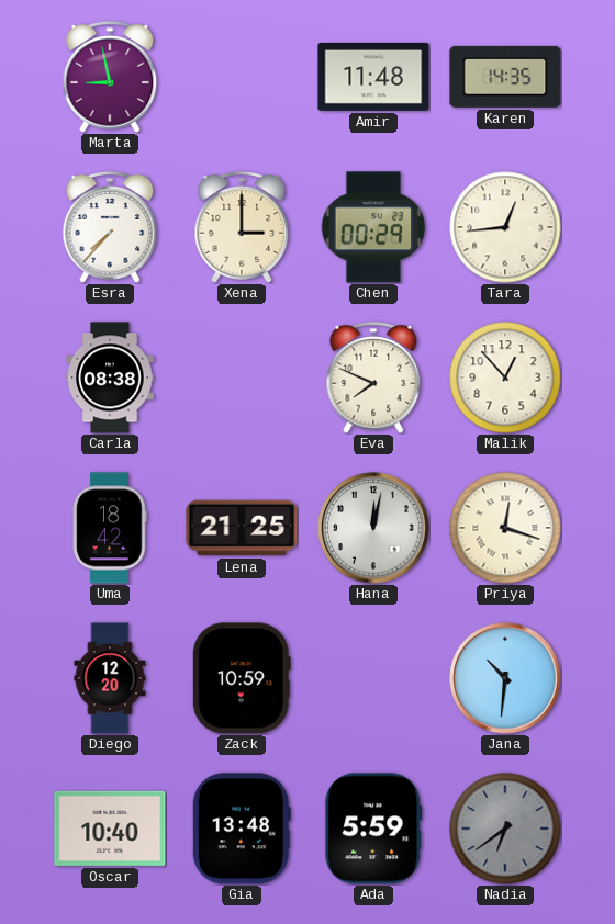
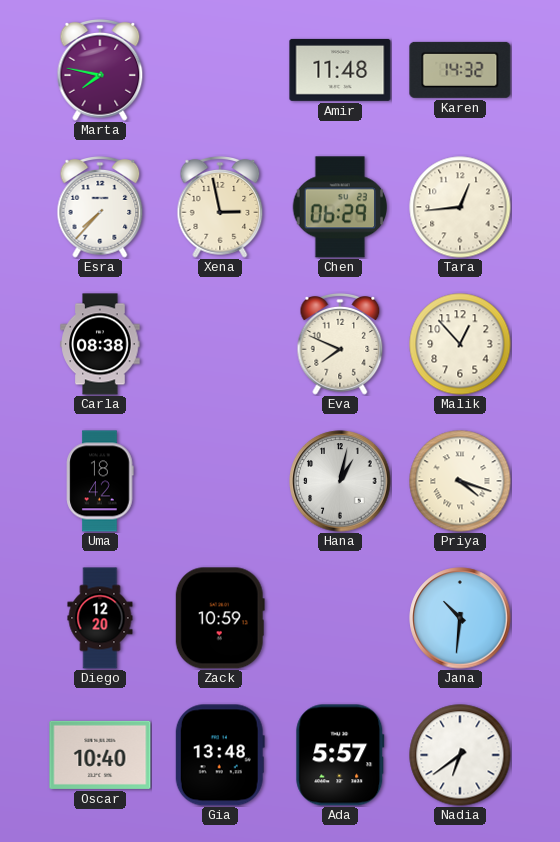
Marta: 8:58 -> 7:47
Karen: 14:35 -> 14:32
Xena: 3:00 -> 2:58
Chen: 00:29 -> 06:29
Lena: 21:25 -> none
Hana: 12:02 -> 1:02
Priya: 12:18 -> 4:18
Ada: 5:59 -> 5:57
Nadia dial: grey -> white
